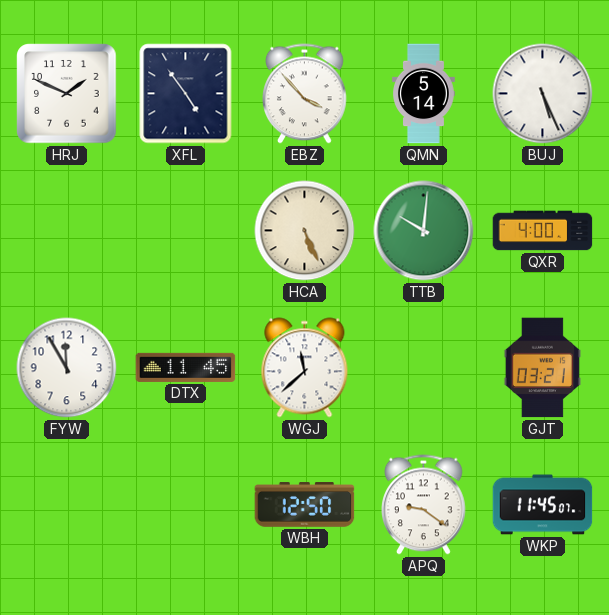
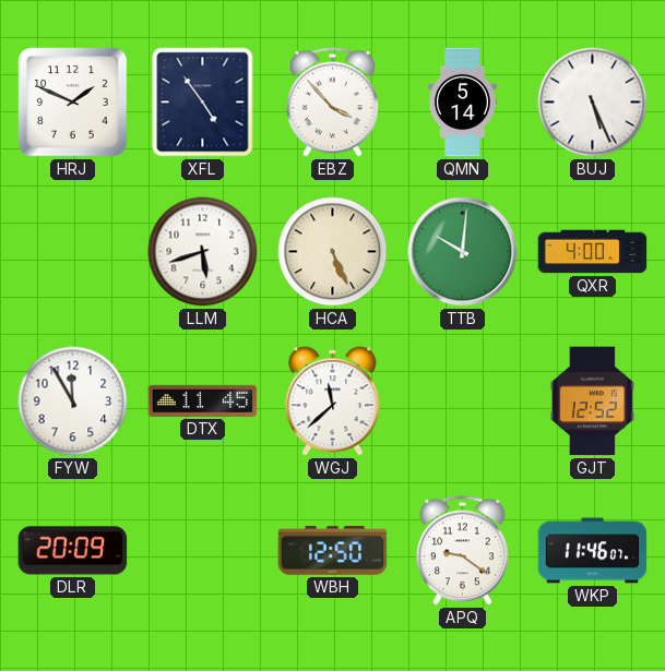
LLM: none -> 5:42
GJT: 03:21 -> 12:52
DLR: none -> 20:09
WKP: 11:45 -> 11:46
